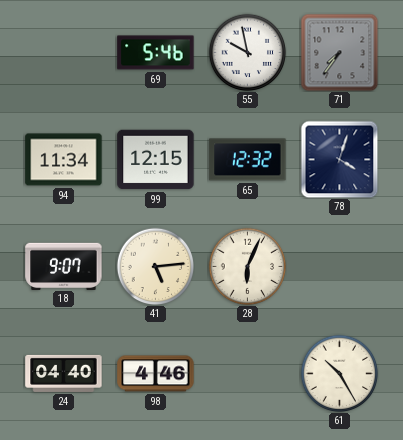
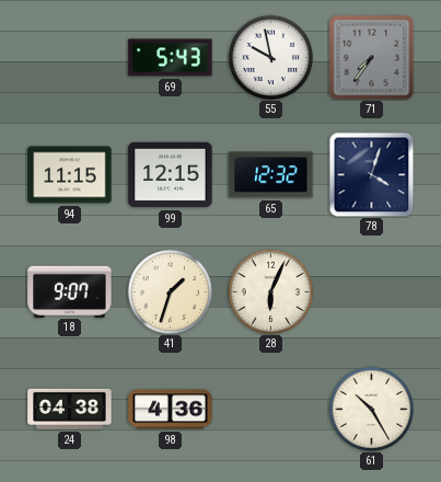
69: 5:46 -> 5:43
94: 11:34 -> 11:15
41: 5:14 -> 1:33
24: 04:40 -> 04:38
98: 4:46 -> 4:36
